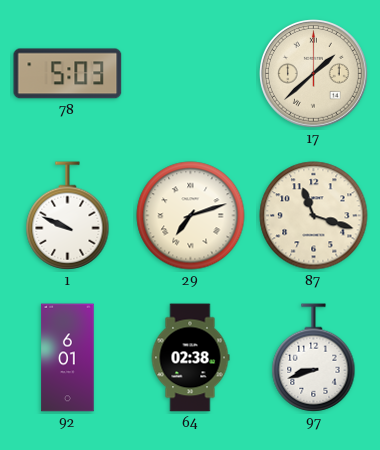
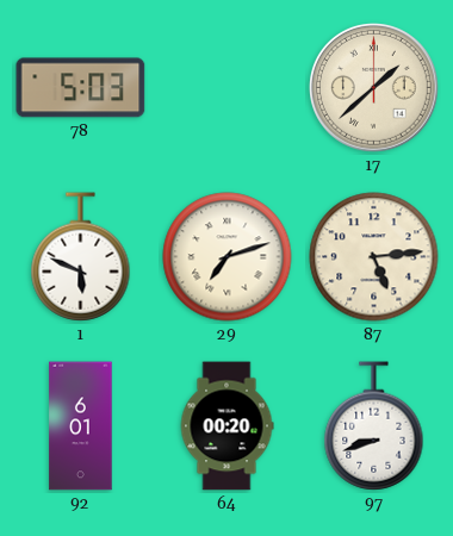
1: 9:49 -> 5:49
87: 11:18 -> 5:14
64: 02:38 -> 00:20
